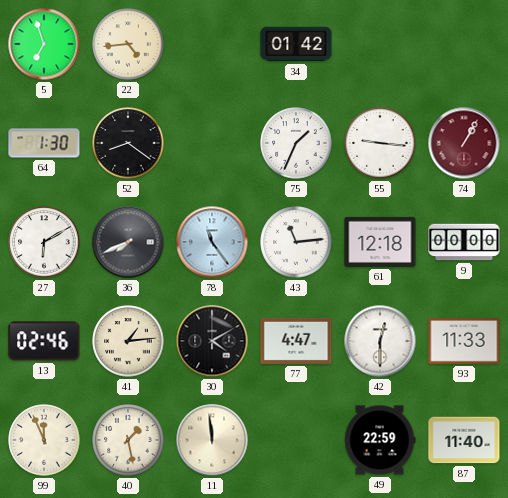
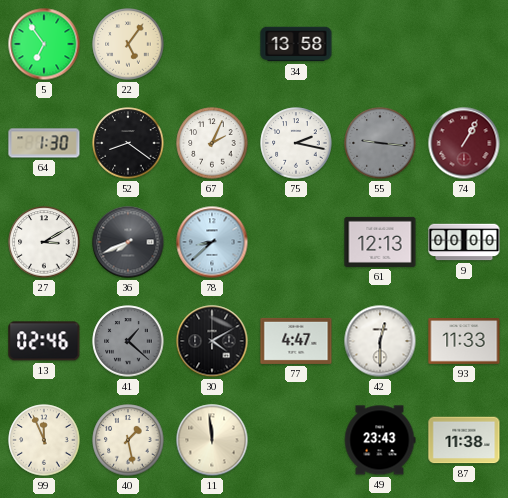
5: 6:57 -> 6:54
22: 4:44 -> 5:06
34: 01:42 -> 13:58
67: none -> 2:04
75: 1:34 -> 2:17
55 dial: white -> grey
27: 6:10 -> 3:10
78: 11:24 -> 8:38
43: 11:14 -> none
61: 12:18 -> 12:13
41: 1:14 -> 1:22
41 dial: cream -> grey
49: 22:59 -> 23:43
87: 11:40 -> 11:38
